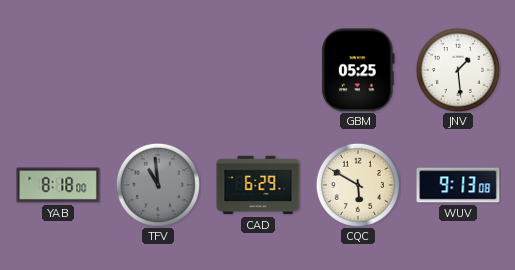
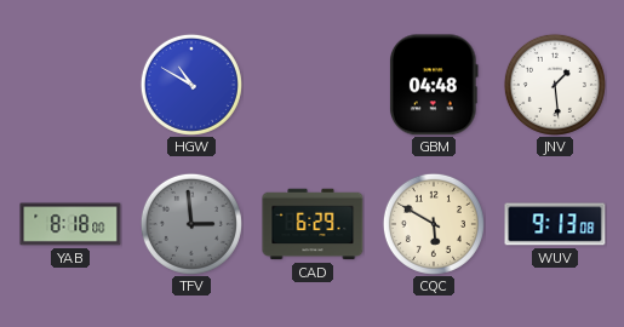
HGW: none -> 10:50
GBM: 05:25 -> 04:48
TFV: 10:59 -> 2:59
